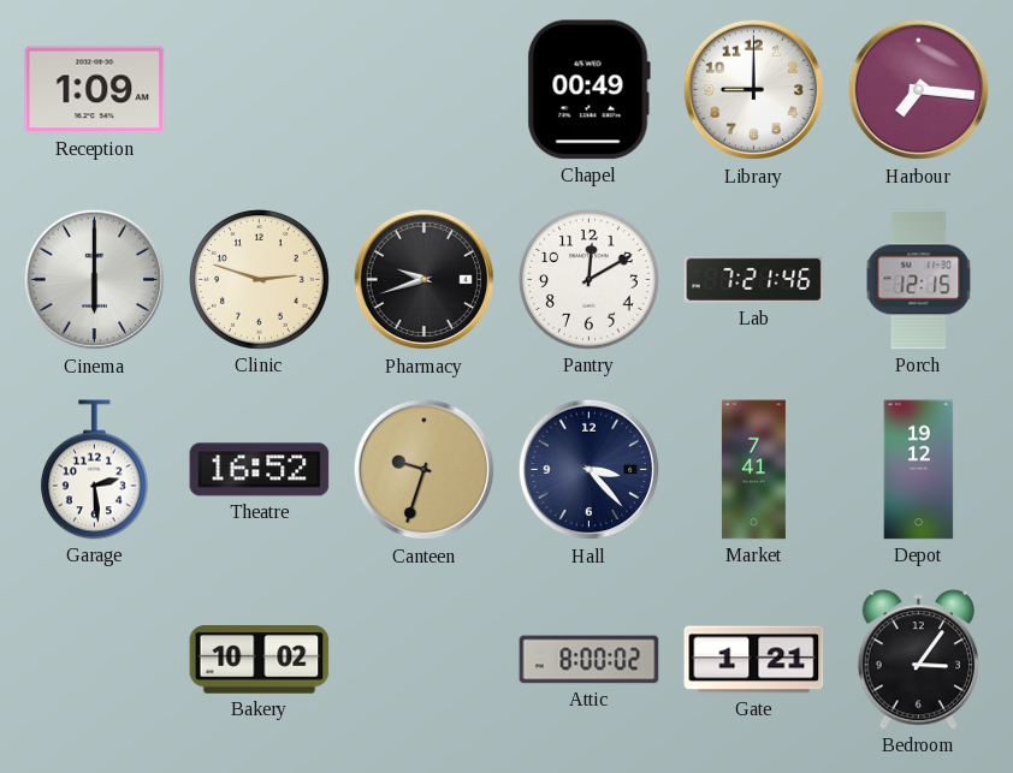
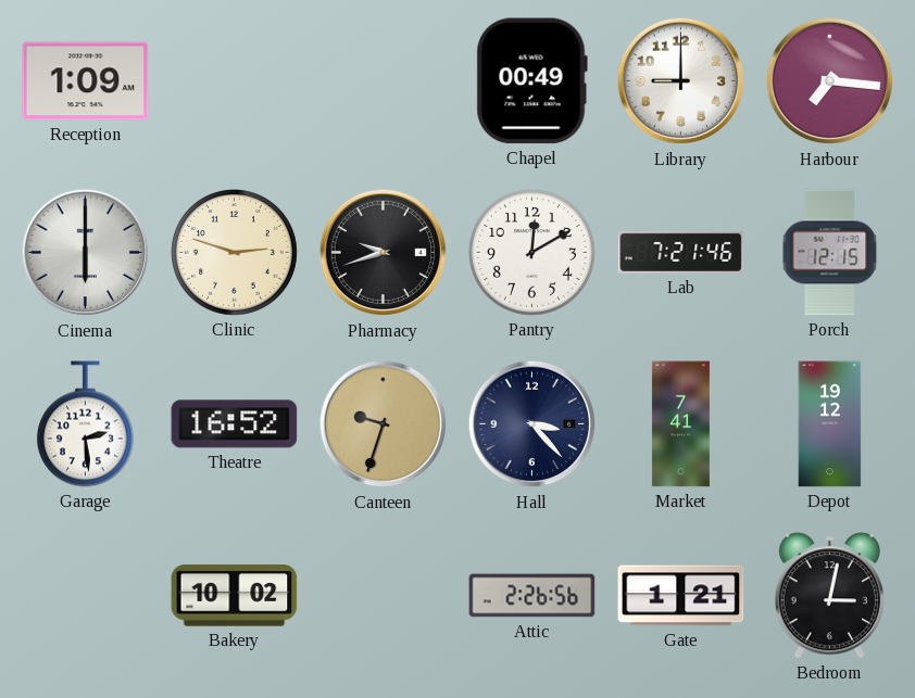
Attic: 8:00 -> 2:26
Bedroom: 3:06 -> 3:02
